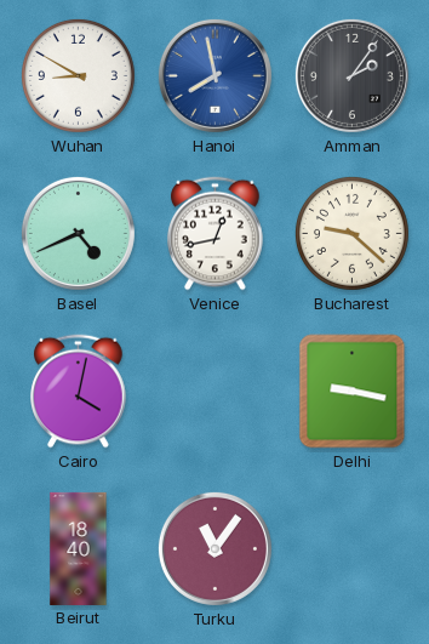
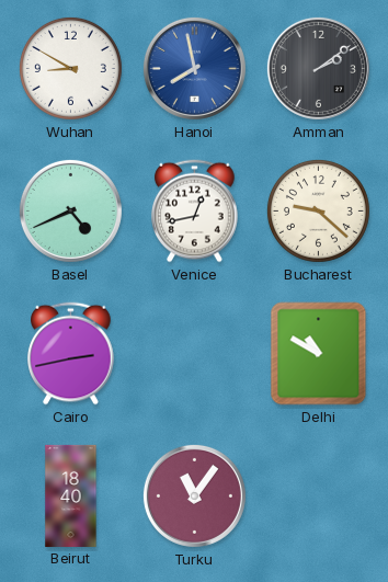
Amman: 2:06 -> 2:09
Cairo: 4:02 -> 2:43
Delhi: 9:17 -> 10:50
